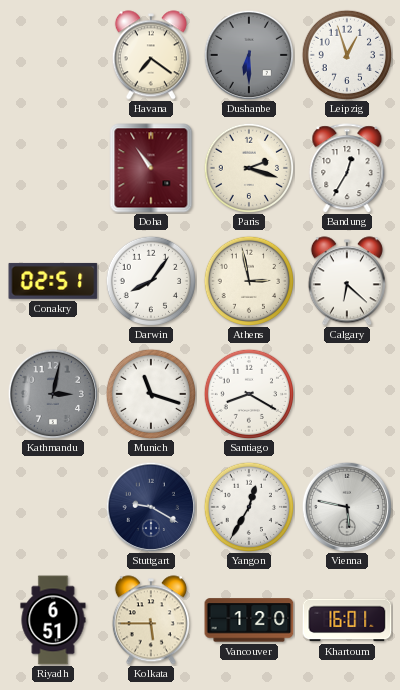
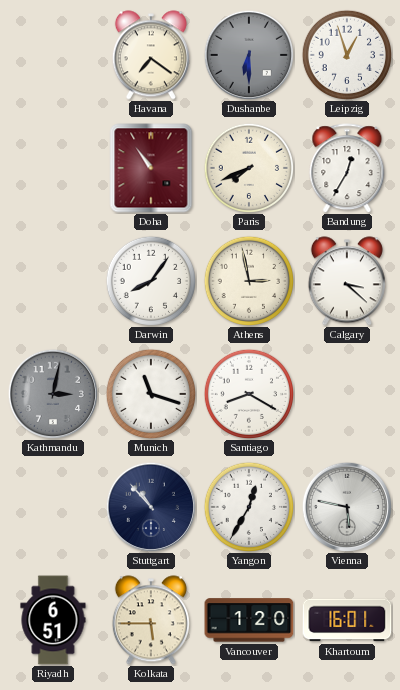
Paris: 2:18 -> 7:41
Conakry: 02:51 -> none
Calgary: 6:22 -> 3:22
Stuttgart: 9:20 -> 10:53
